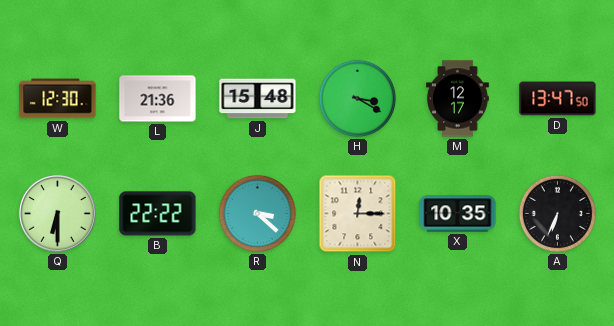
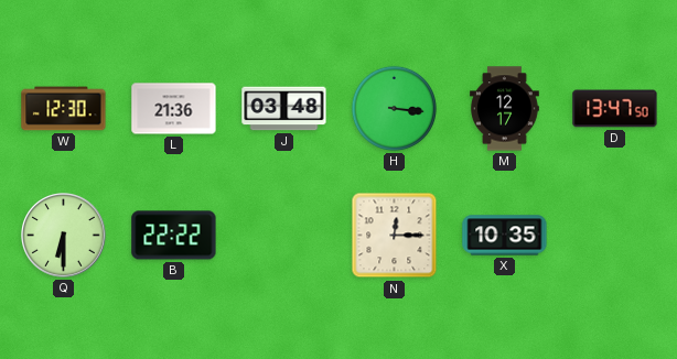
J: 15:48 -> 03:48
H: 3:20 -> 3:16
R: 3:22 -> none
A: 6:34 -> none
